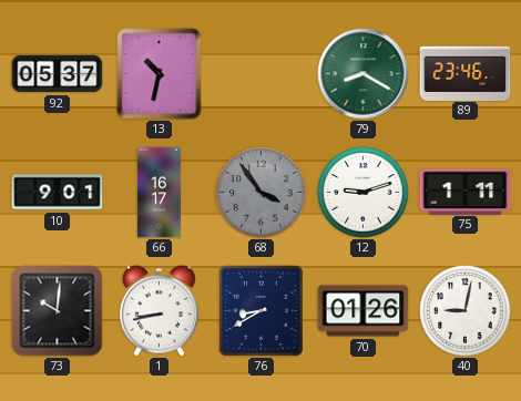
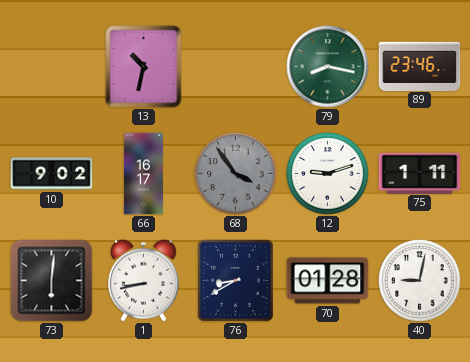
92: 05:37 -> none
79: 8:20 -> 8:17
10: 9:01 -> 9:02
73: 10:01 -> 6:01
70: 01:26 -> 01:28
